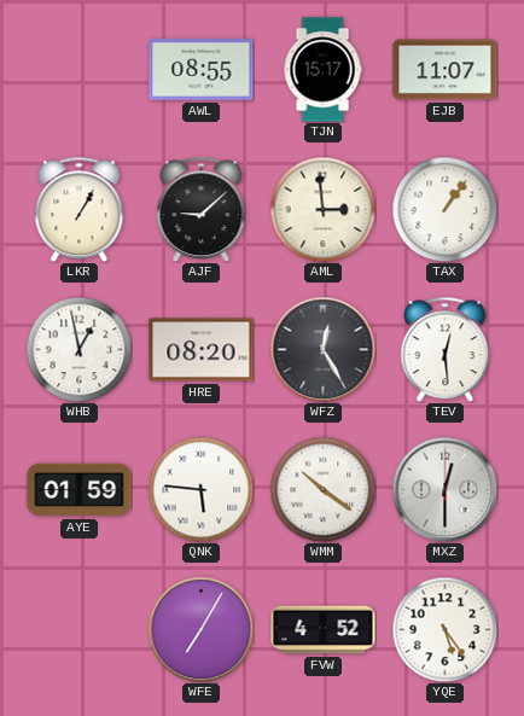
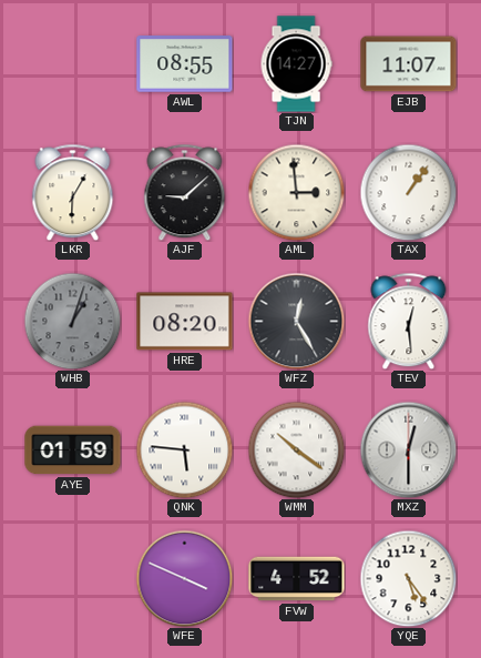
TJN: 15:17 -> 14:27
LKR: 1:05 -> 6:05
WHB: 12:58 -> 1:03
WHB dial: white -> grey
WFE: 7:05 -> 3:49
